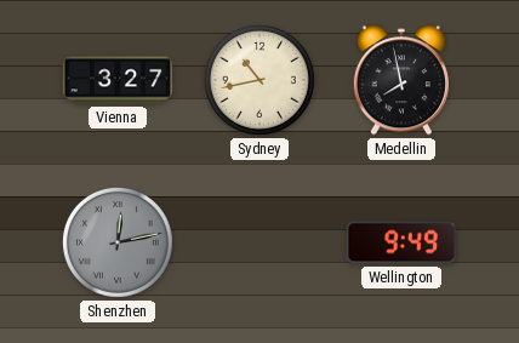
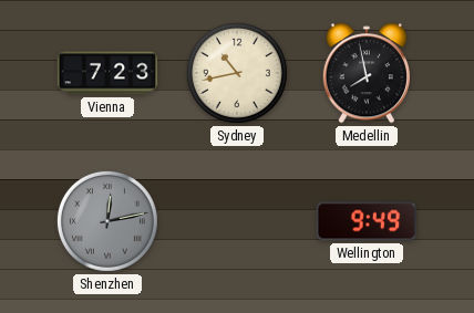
Vienna: 3:27 -> 7:23
